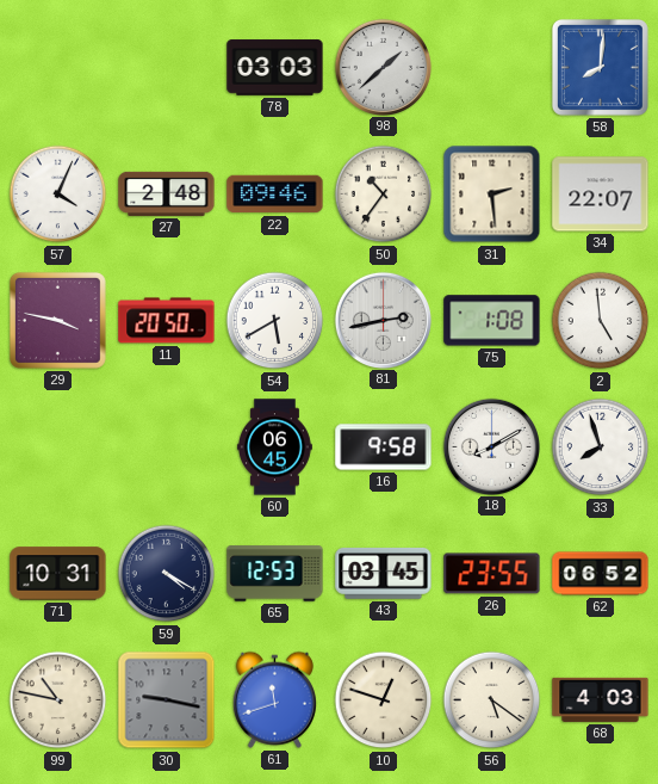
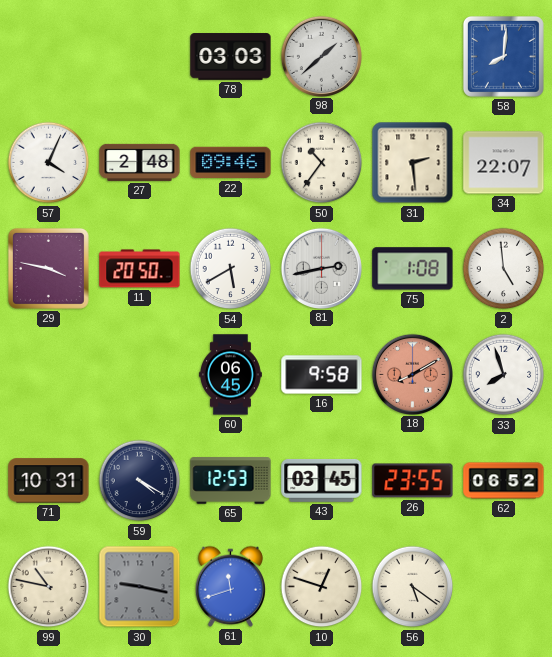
18 dial: white -> salmon
68: 4:03 -> none
